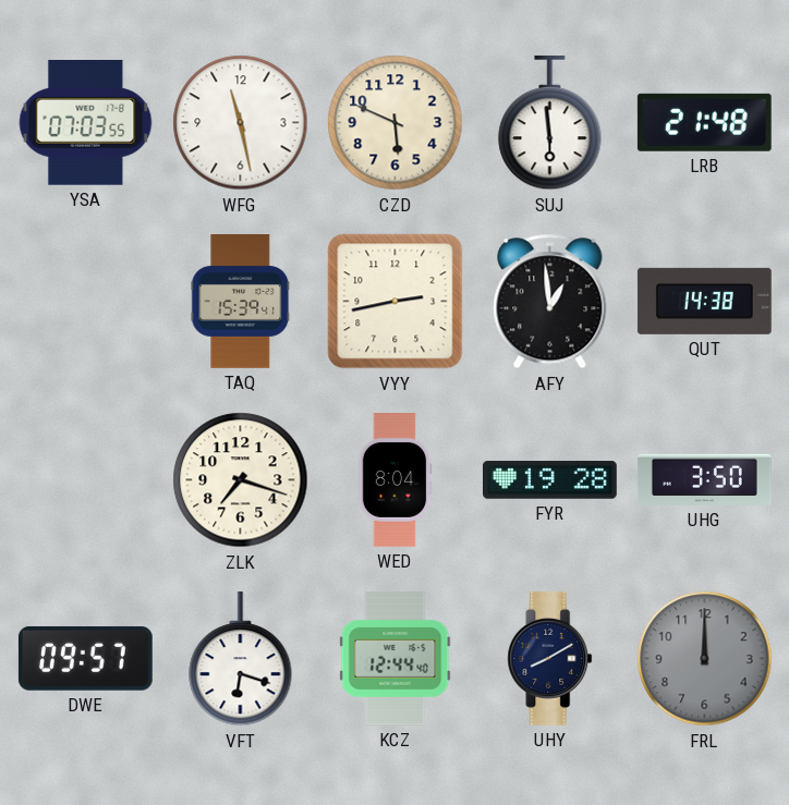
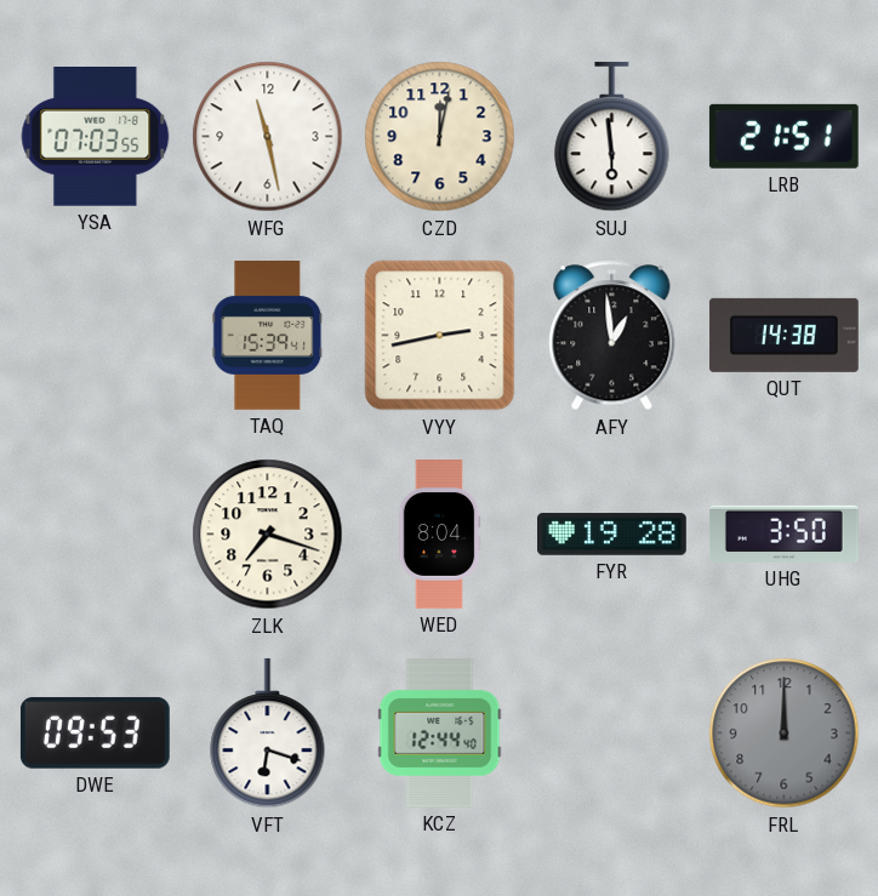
CZD: 5:49 -> 12:02
LRB: 21:48 -> 21:51
DWE: 09:57 -> 09:53
UHY: 8:10 -> none
